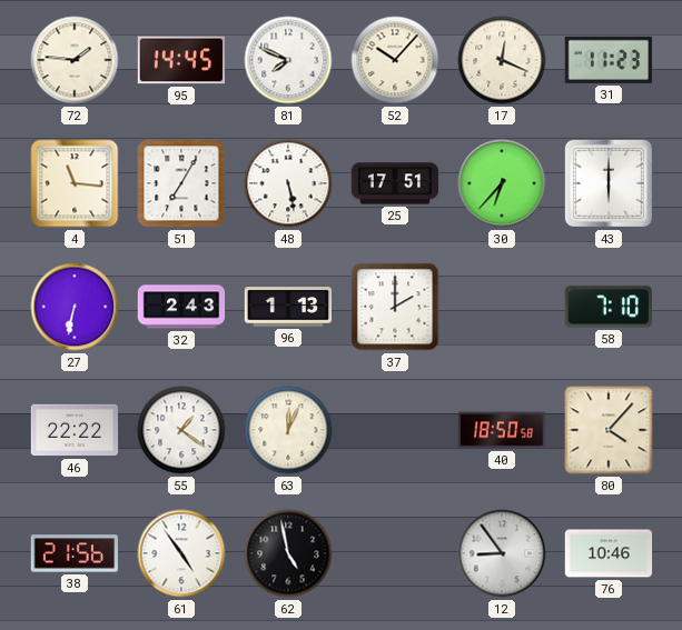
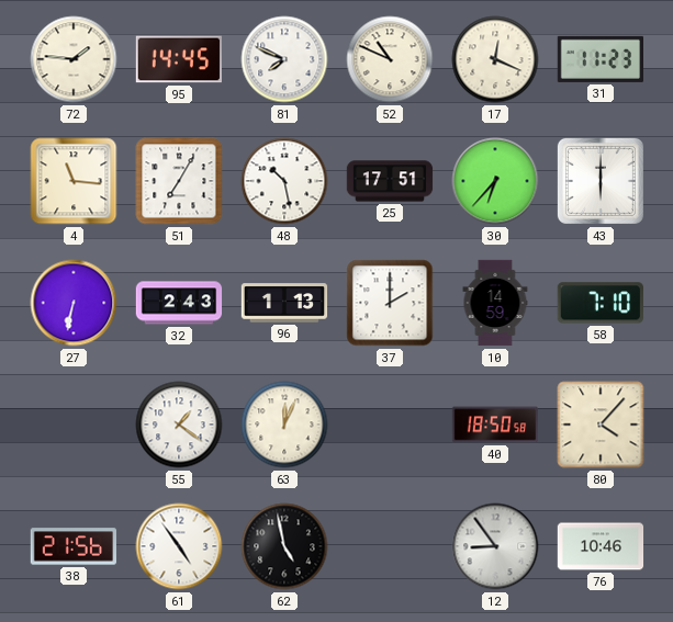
52: 10:07 -> 10:49
48: 5:28 -> 10:28
10: none -> 14:59
46: 22:22 -> none
